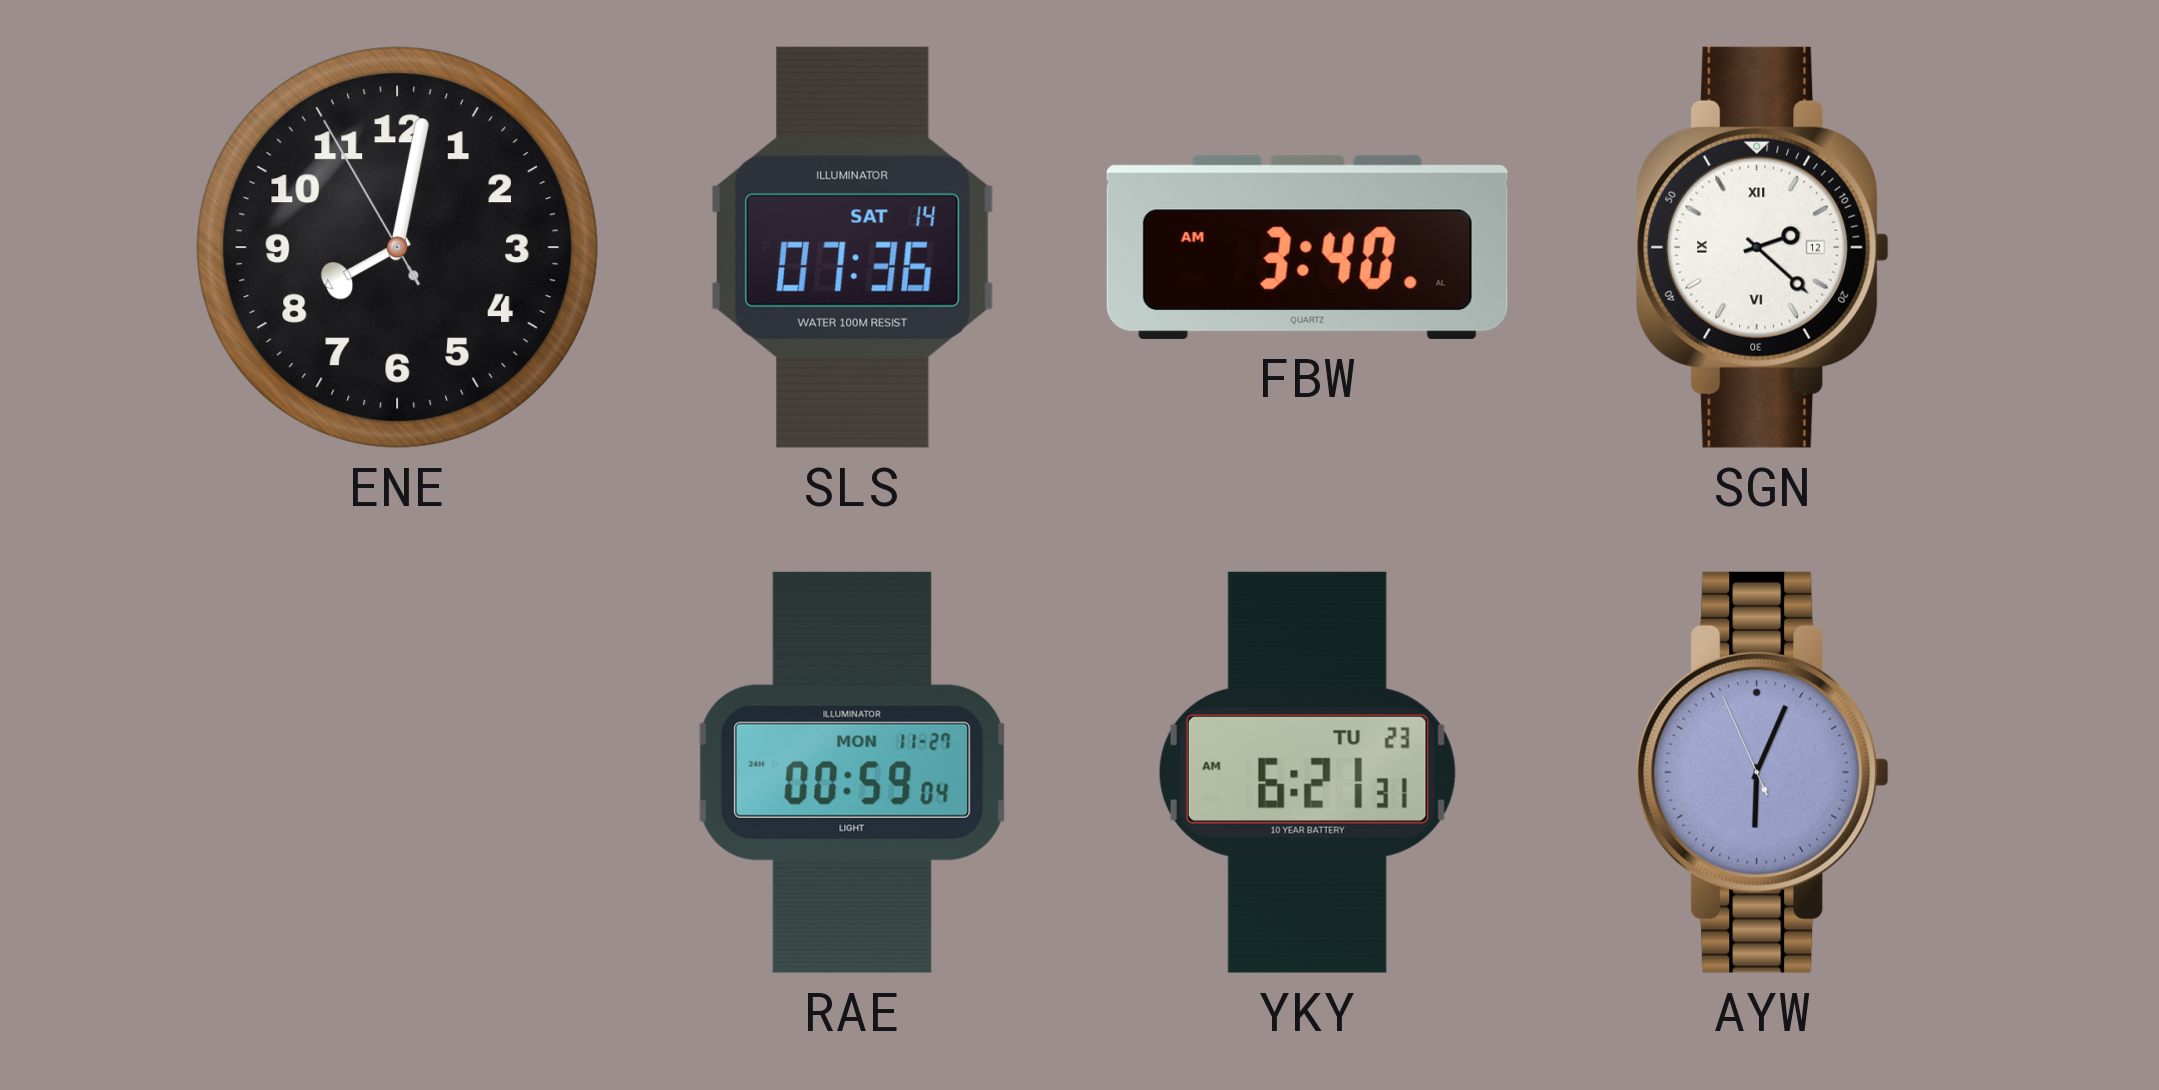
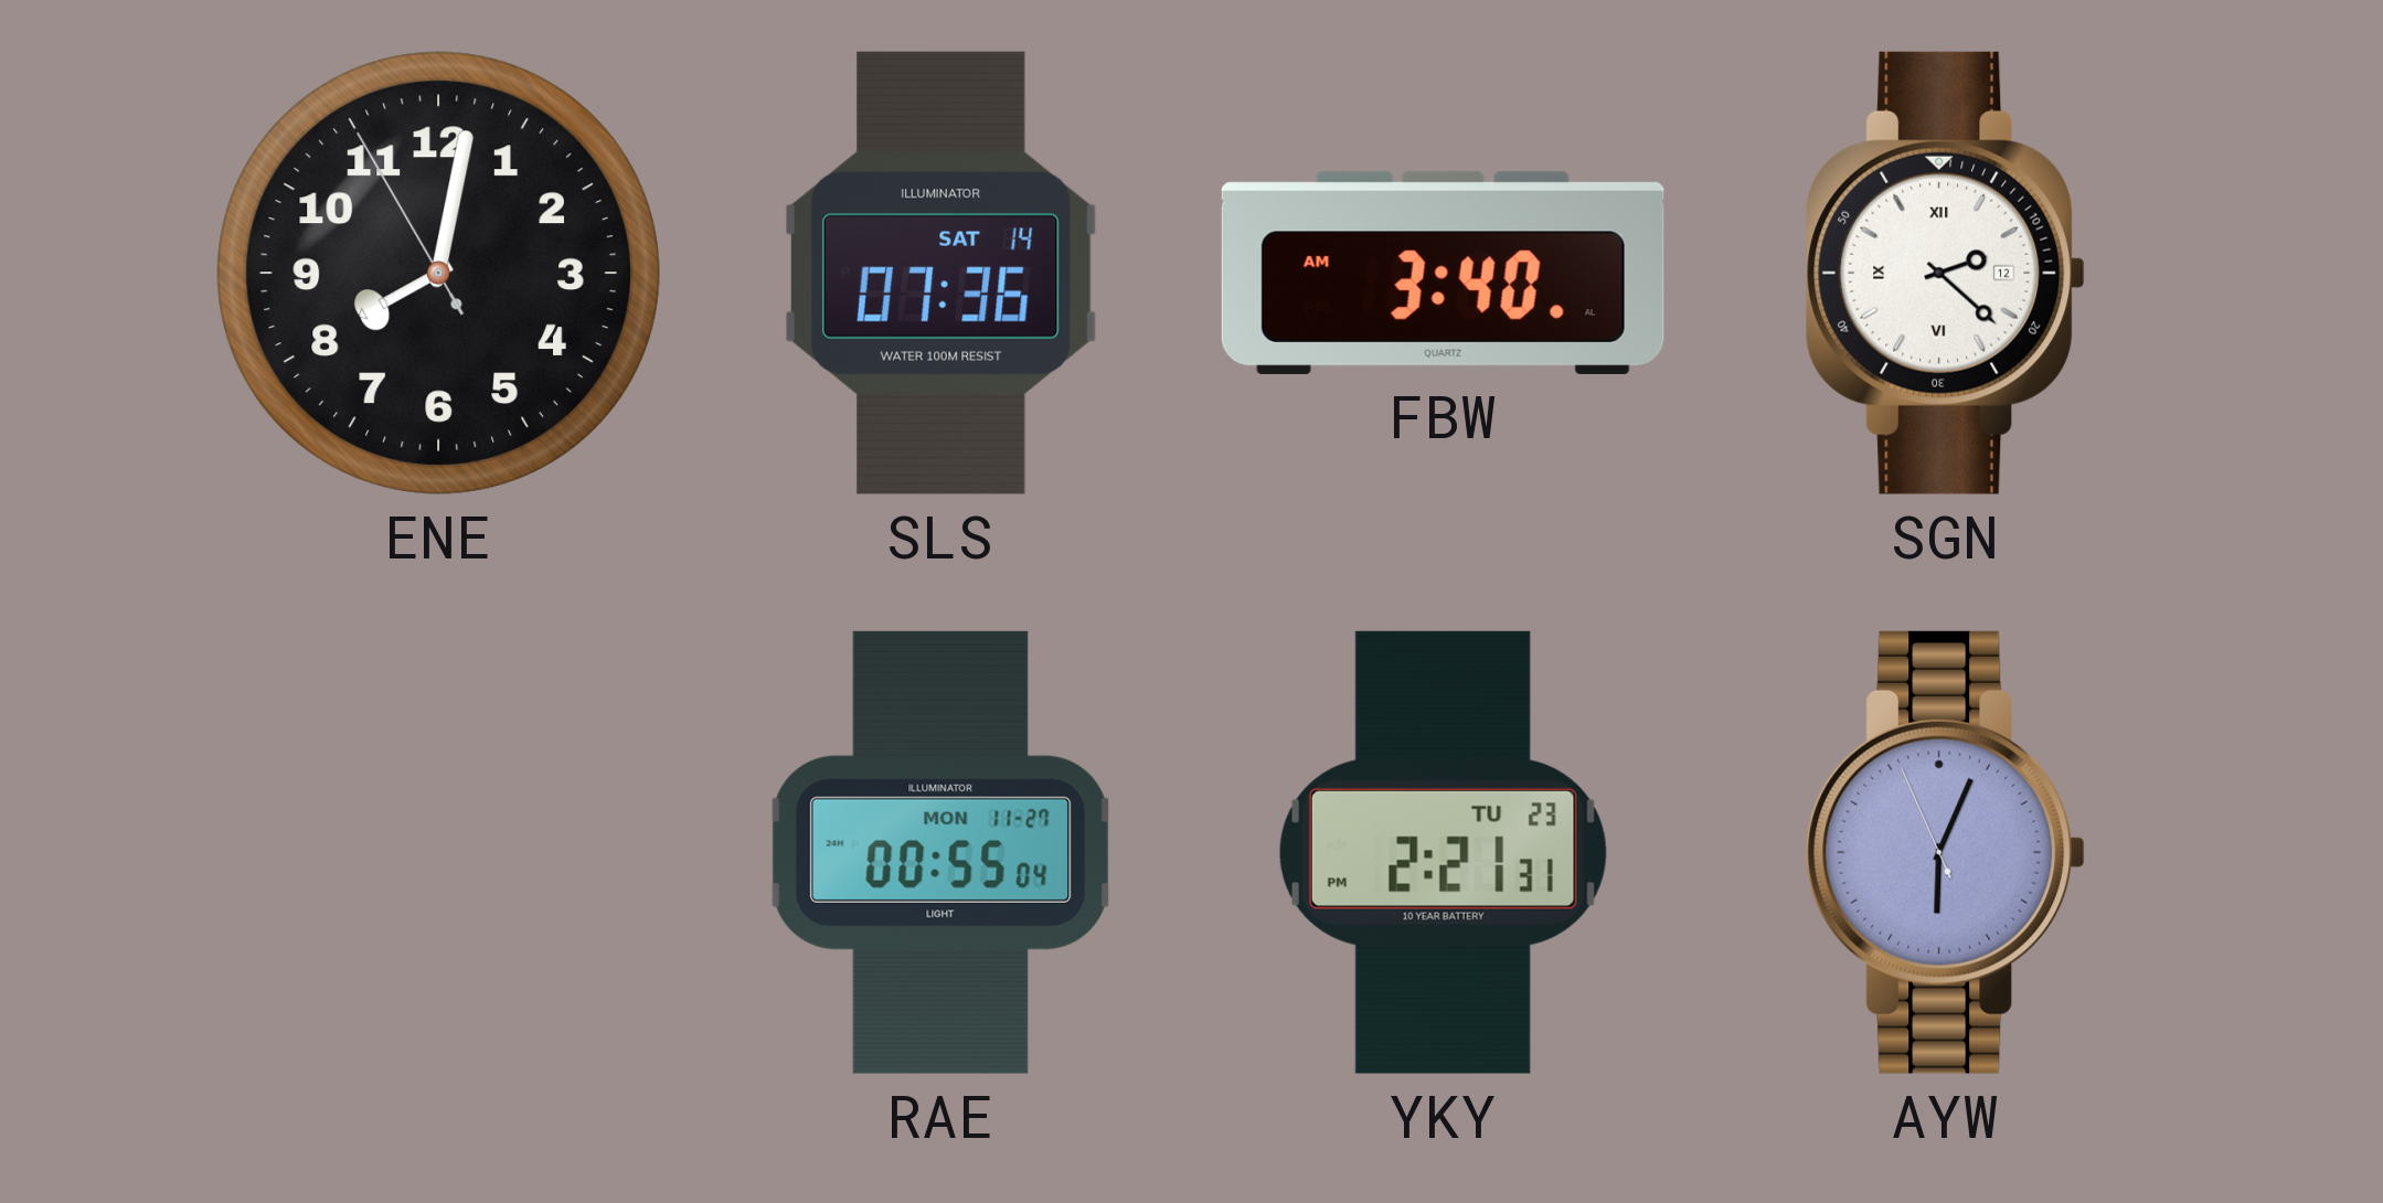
RAE: 00:59 -> 00:55
YKY: 6:21 -> 2:21
